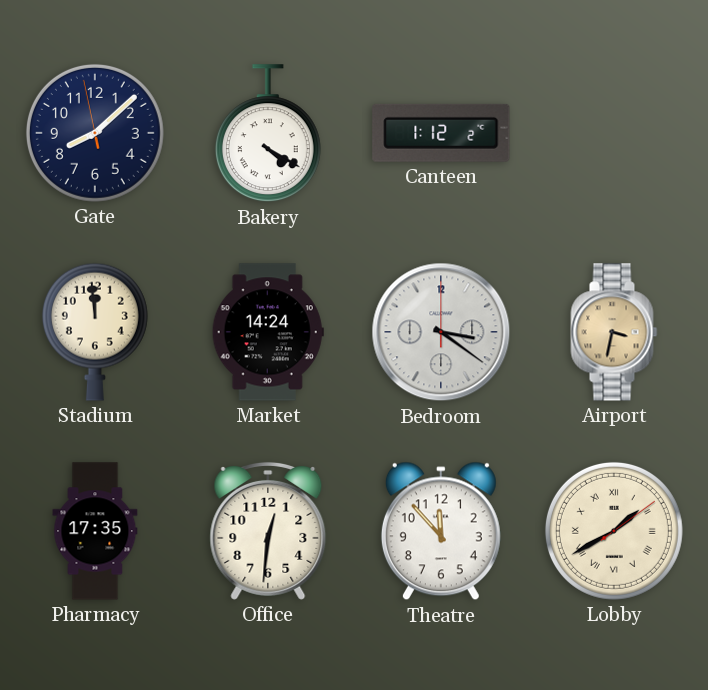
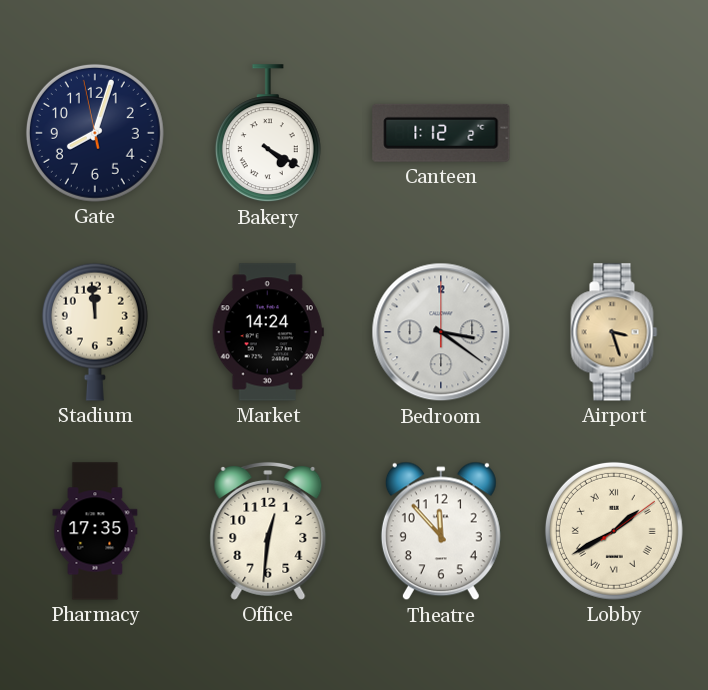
Gate: 8:07 -> 8:02
Airport: 3:32 -> 3:27
